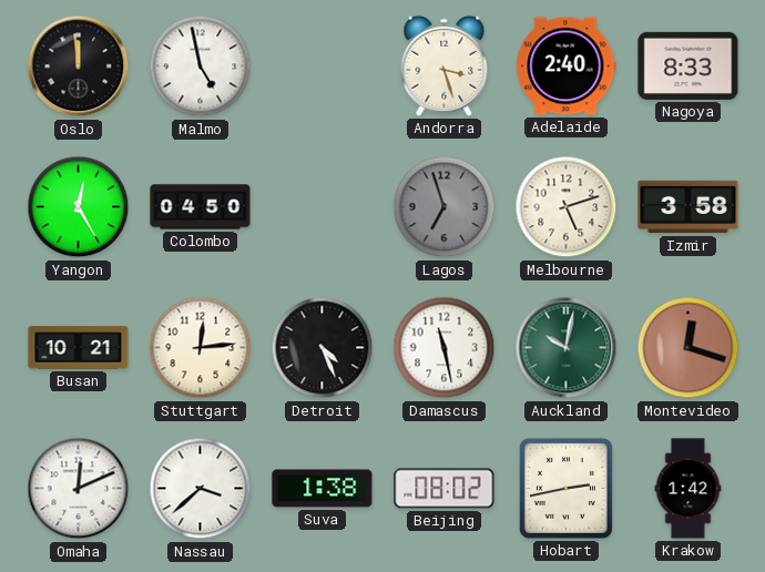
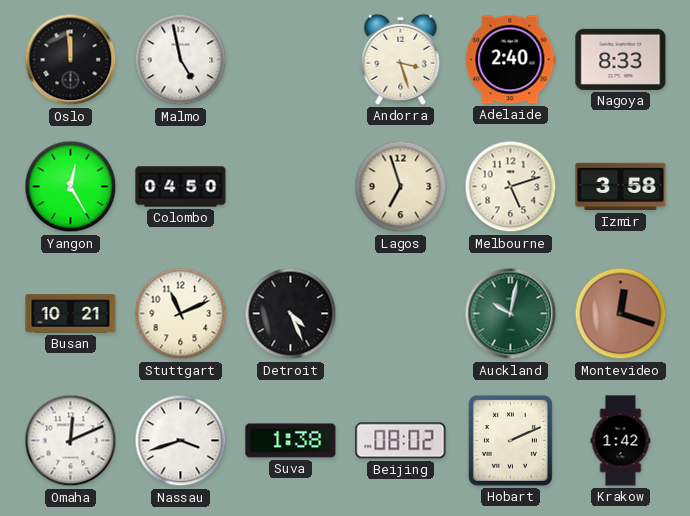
Lagos dial: grey -> cream
Stuttgart: 12:14 -> 11:11
Damascus: 11:28 -> none
Nassau: 3:38 -> 3:42
Hobart: 2:43 -> 2:11
